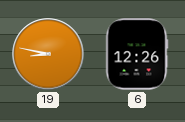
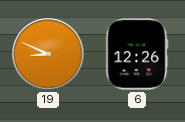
19: 8:47 -> 8:49
